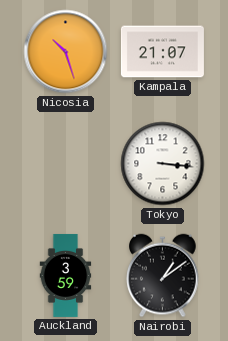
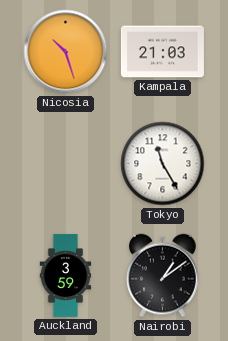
Kampala: 21:07 -> 21:03
Tokyo: 3:16 -> 11:25
